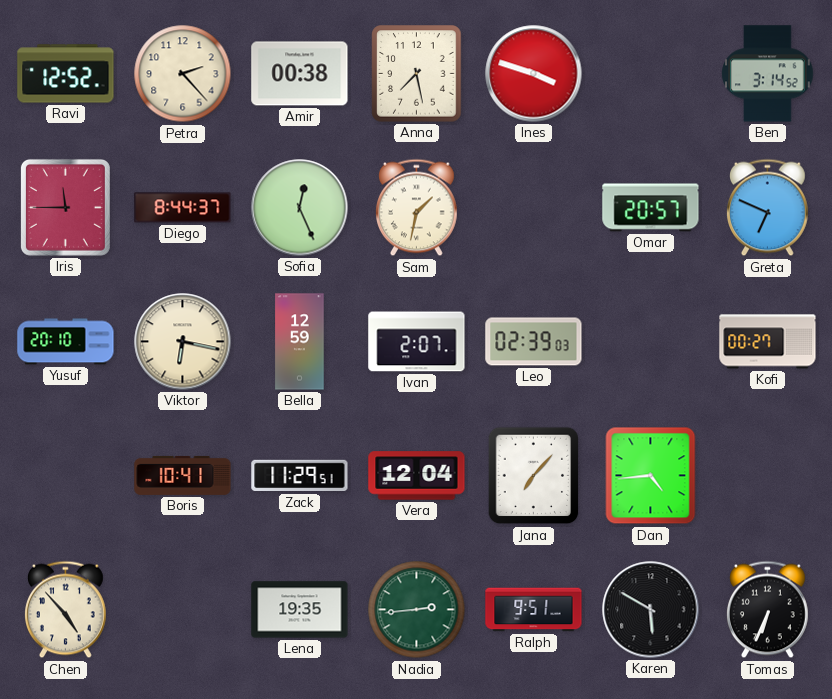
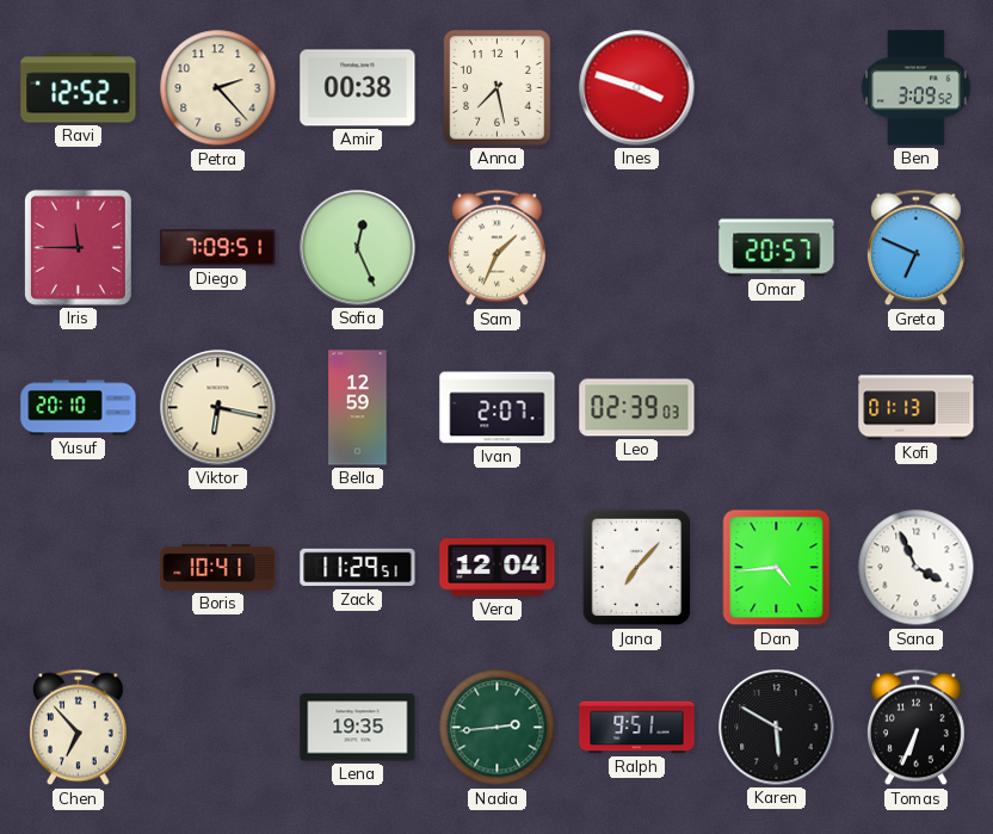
Ben: 3:14 -> 3:09
Diego: 8:44 -> 7:09
Sam: 1:32 -> 1:34
Kofi: 00:27 -> 01:13
Sana: none -> 3:56
Chen: 4:53 -> 6:53
